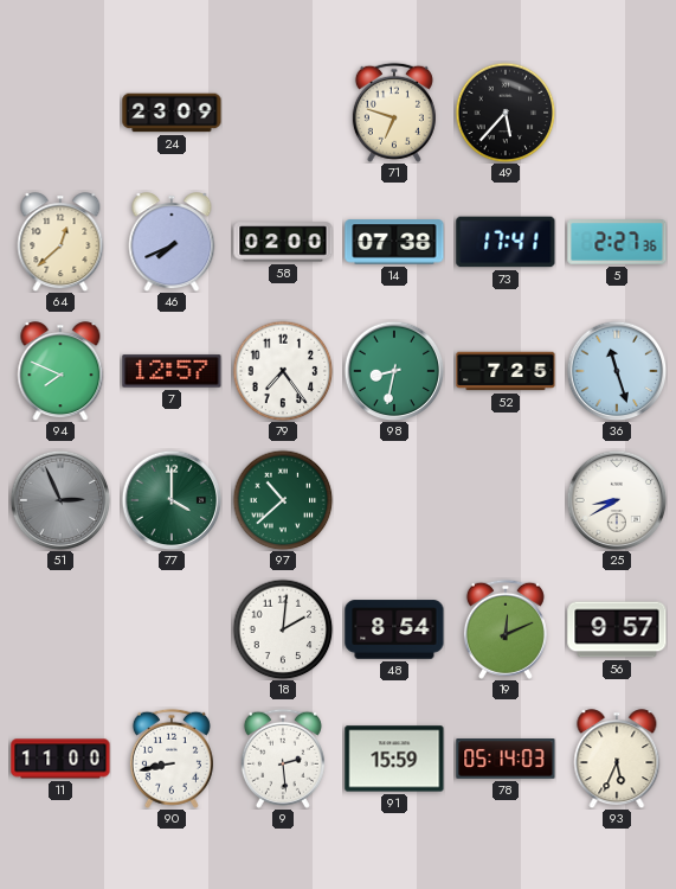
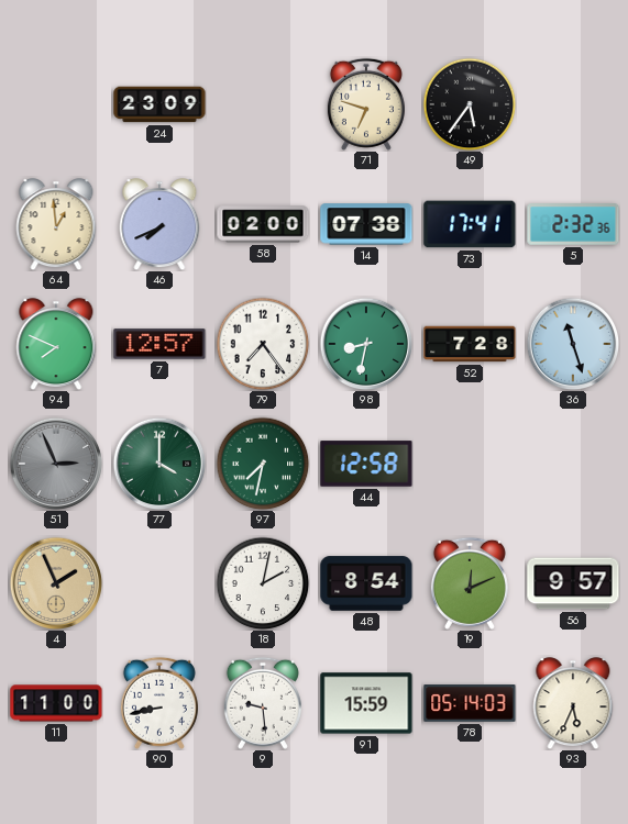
49: 5:37 -> 5:36
64: 12:38 -> 12:59
5: 2:27 -> 2:32
52: 7:25 -> 7:28
97: 10:38 -> 7:32
44: none -> 12:58
25: 8:40 -> none
4: none -> 1:56
18: 2:01 -> 2:02
9: 2:29 -> 9:29
